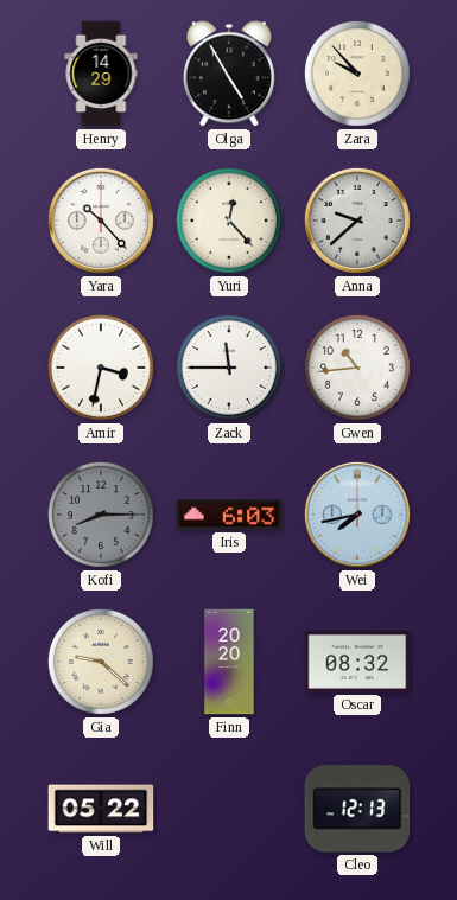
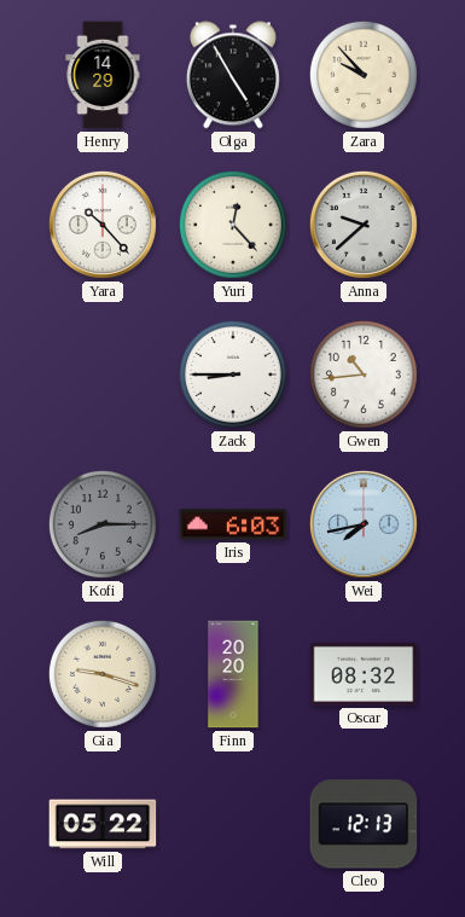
Amir: 3:32 -> none
Zack: 11:45 -> 8:45
Gia: 9:22 -> 9:18
